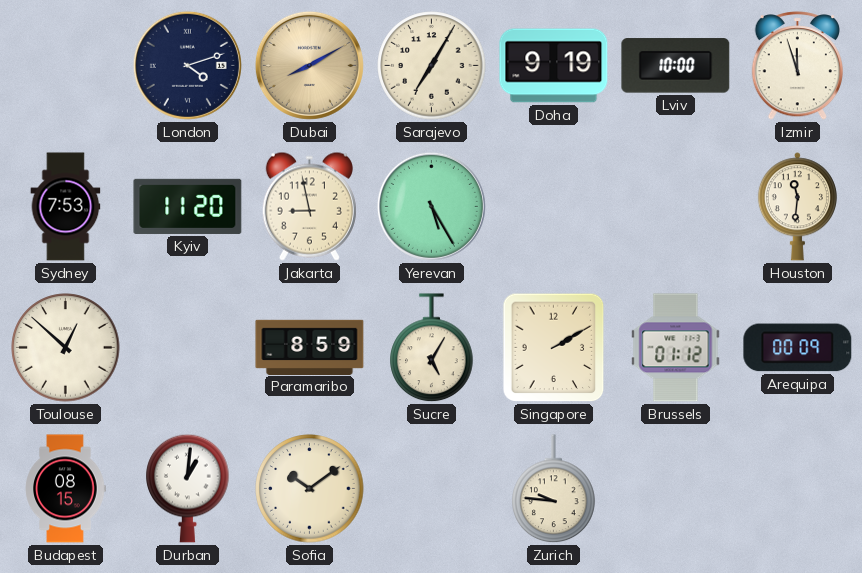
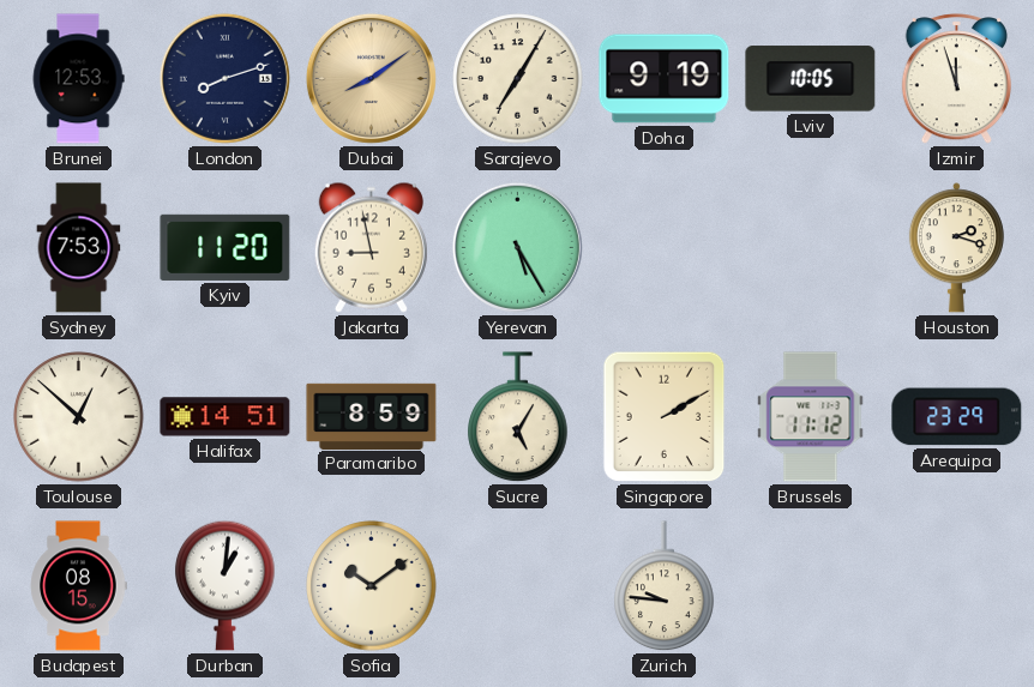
Brunei: none -> 12:53
London: 4:12 -> 8:12
Dubai: 8:10 -> 8:09
Lviv: 10:00 -> 10:05
Houston: 11:31 -> 2:18
Halifax: none -> 14:51
Brussels: 01:12 -> 11:12
Arequipa: 00:09 -> 23:29
